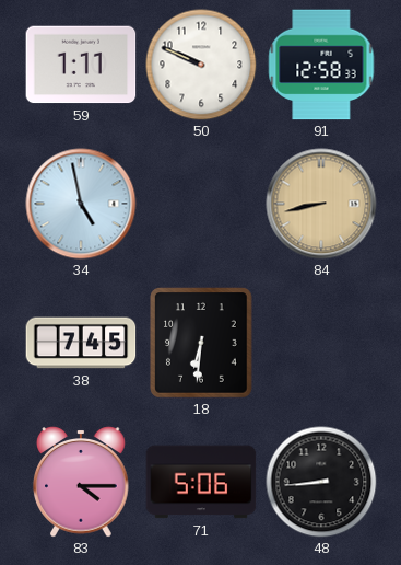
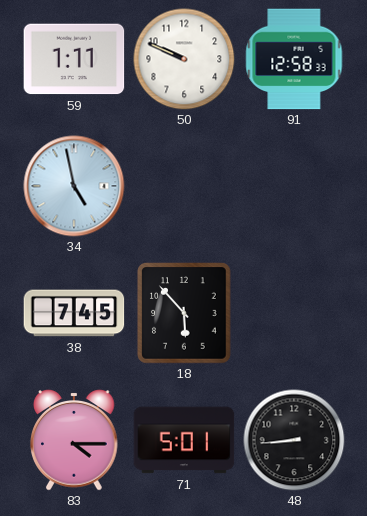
84: 8:43 -> none
18: 6:31 -> 5:53
71: 5:06 -> 5:01
